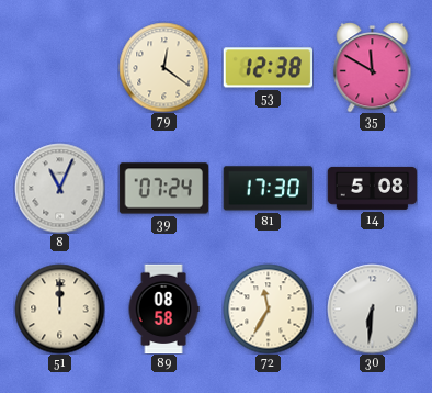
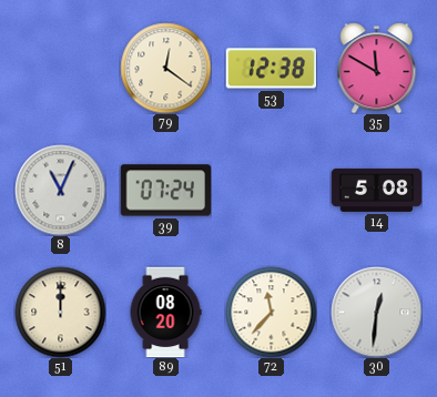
81: 17:30 -> none
89: 08:58 -> 08:20
72: 11:35 -> 11:37
30: 6:31 -> 12:31
